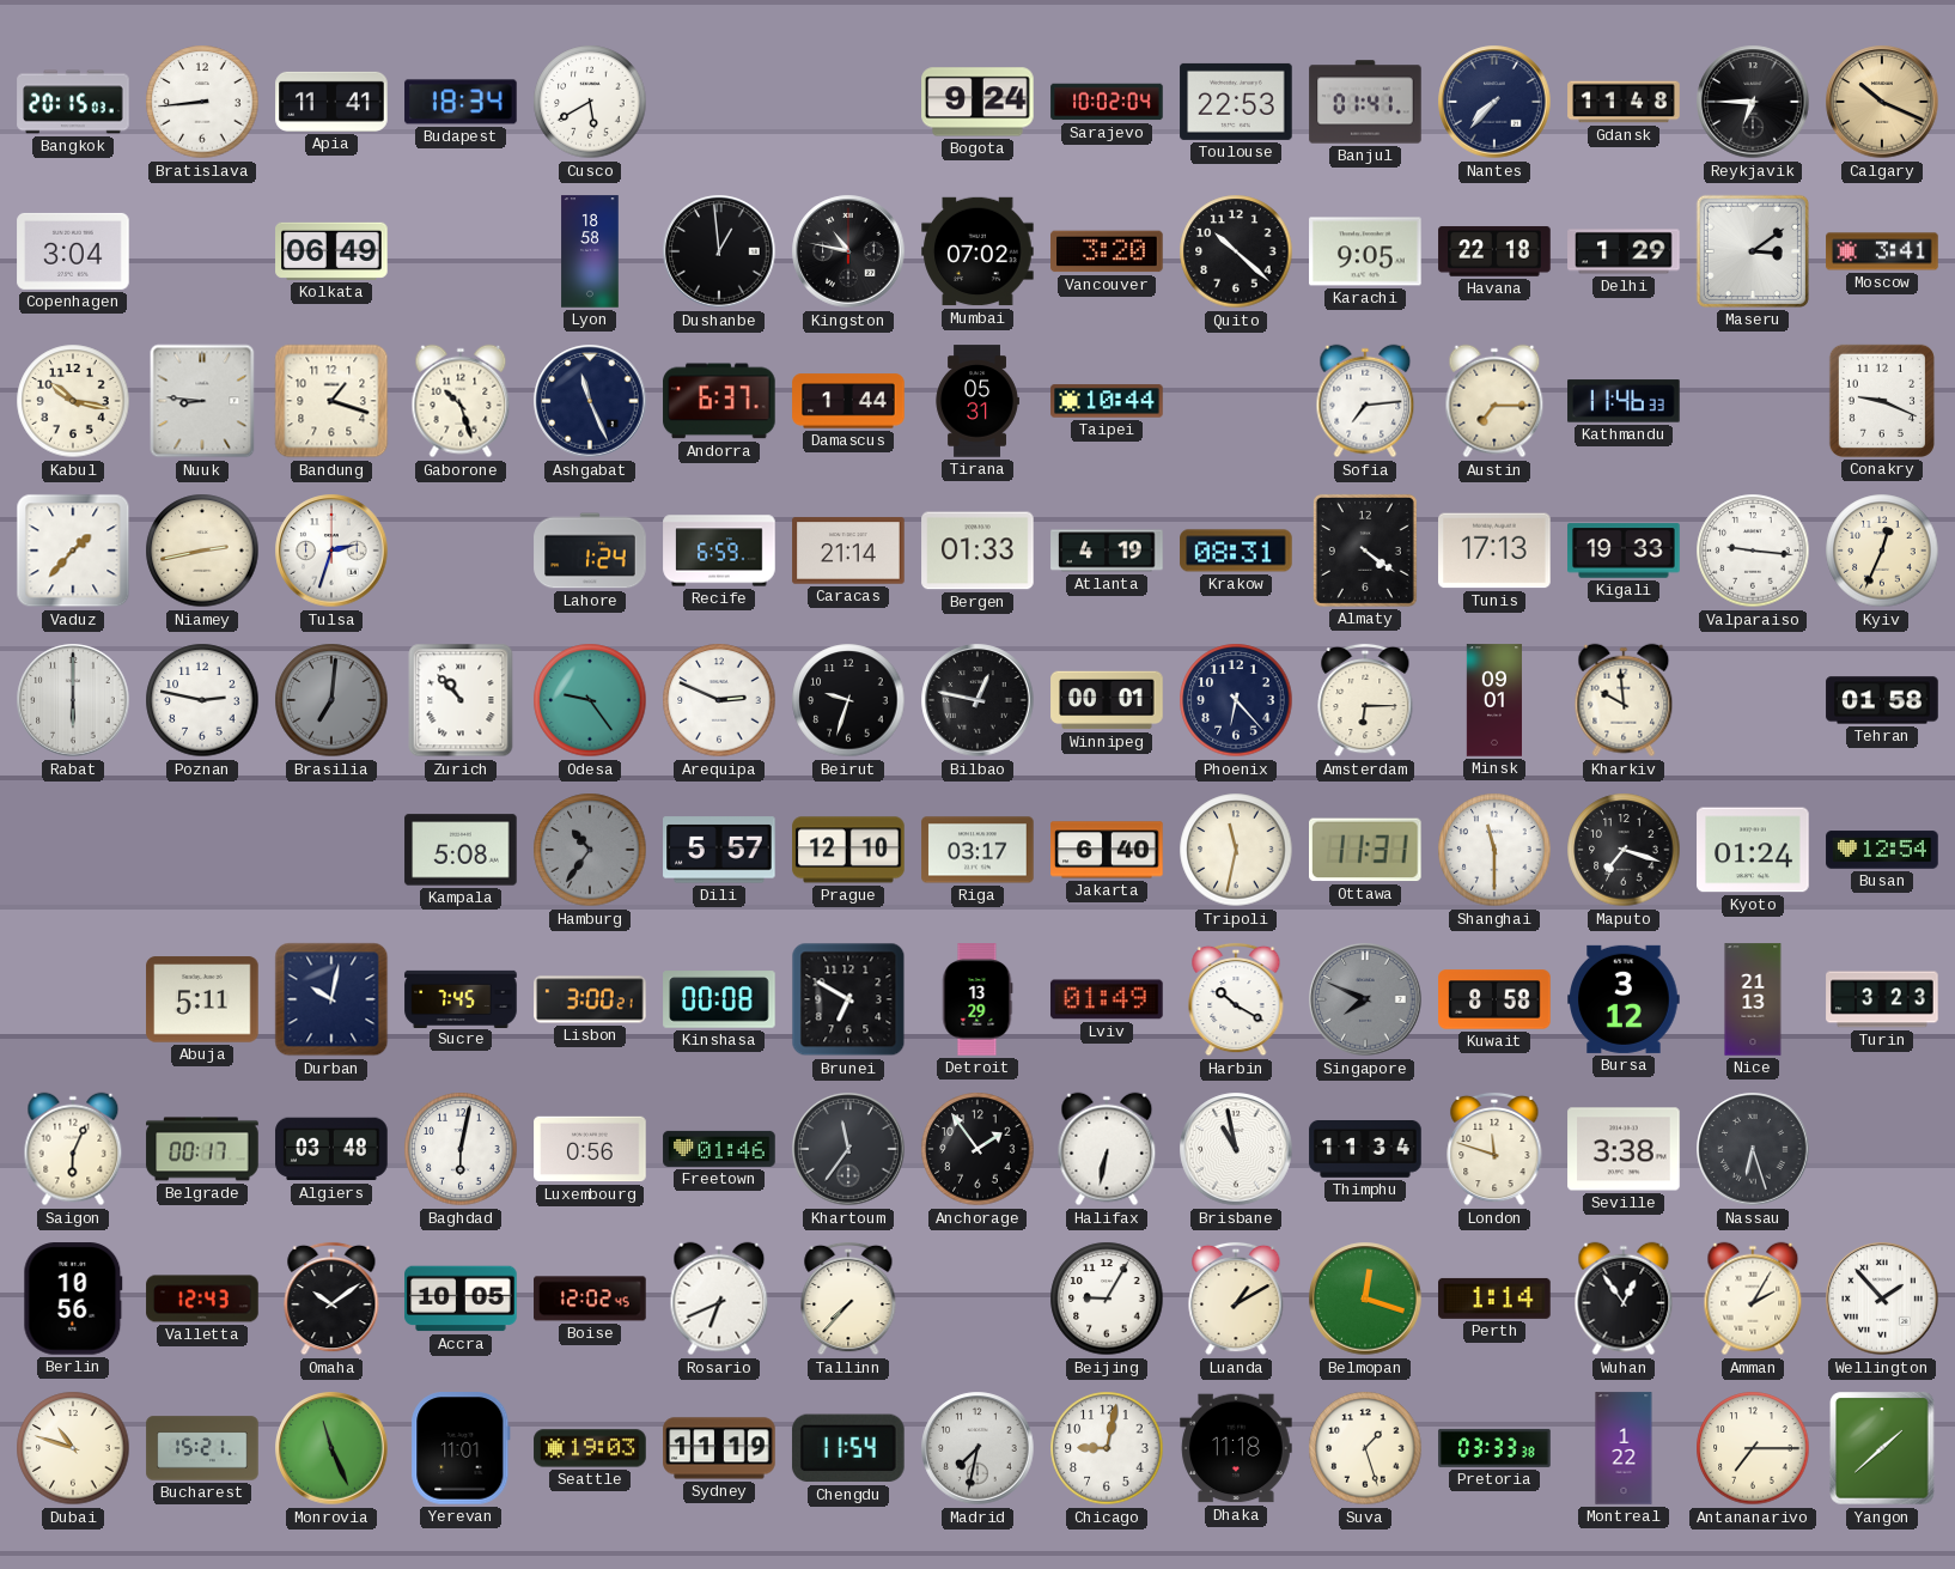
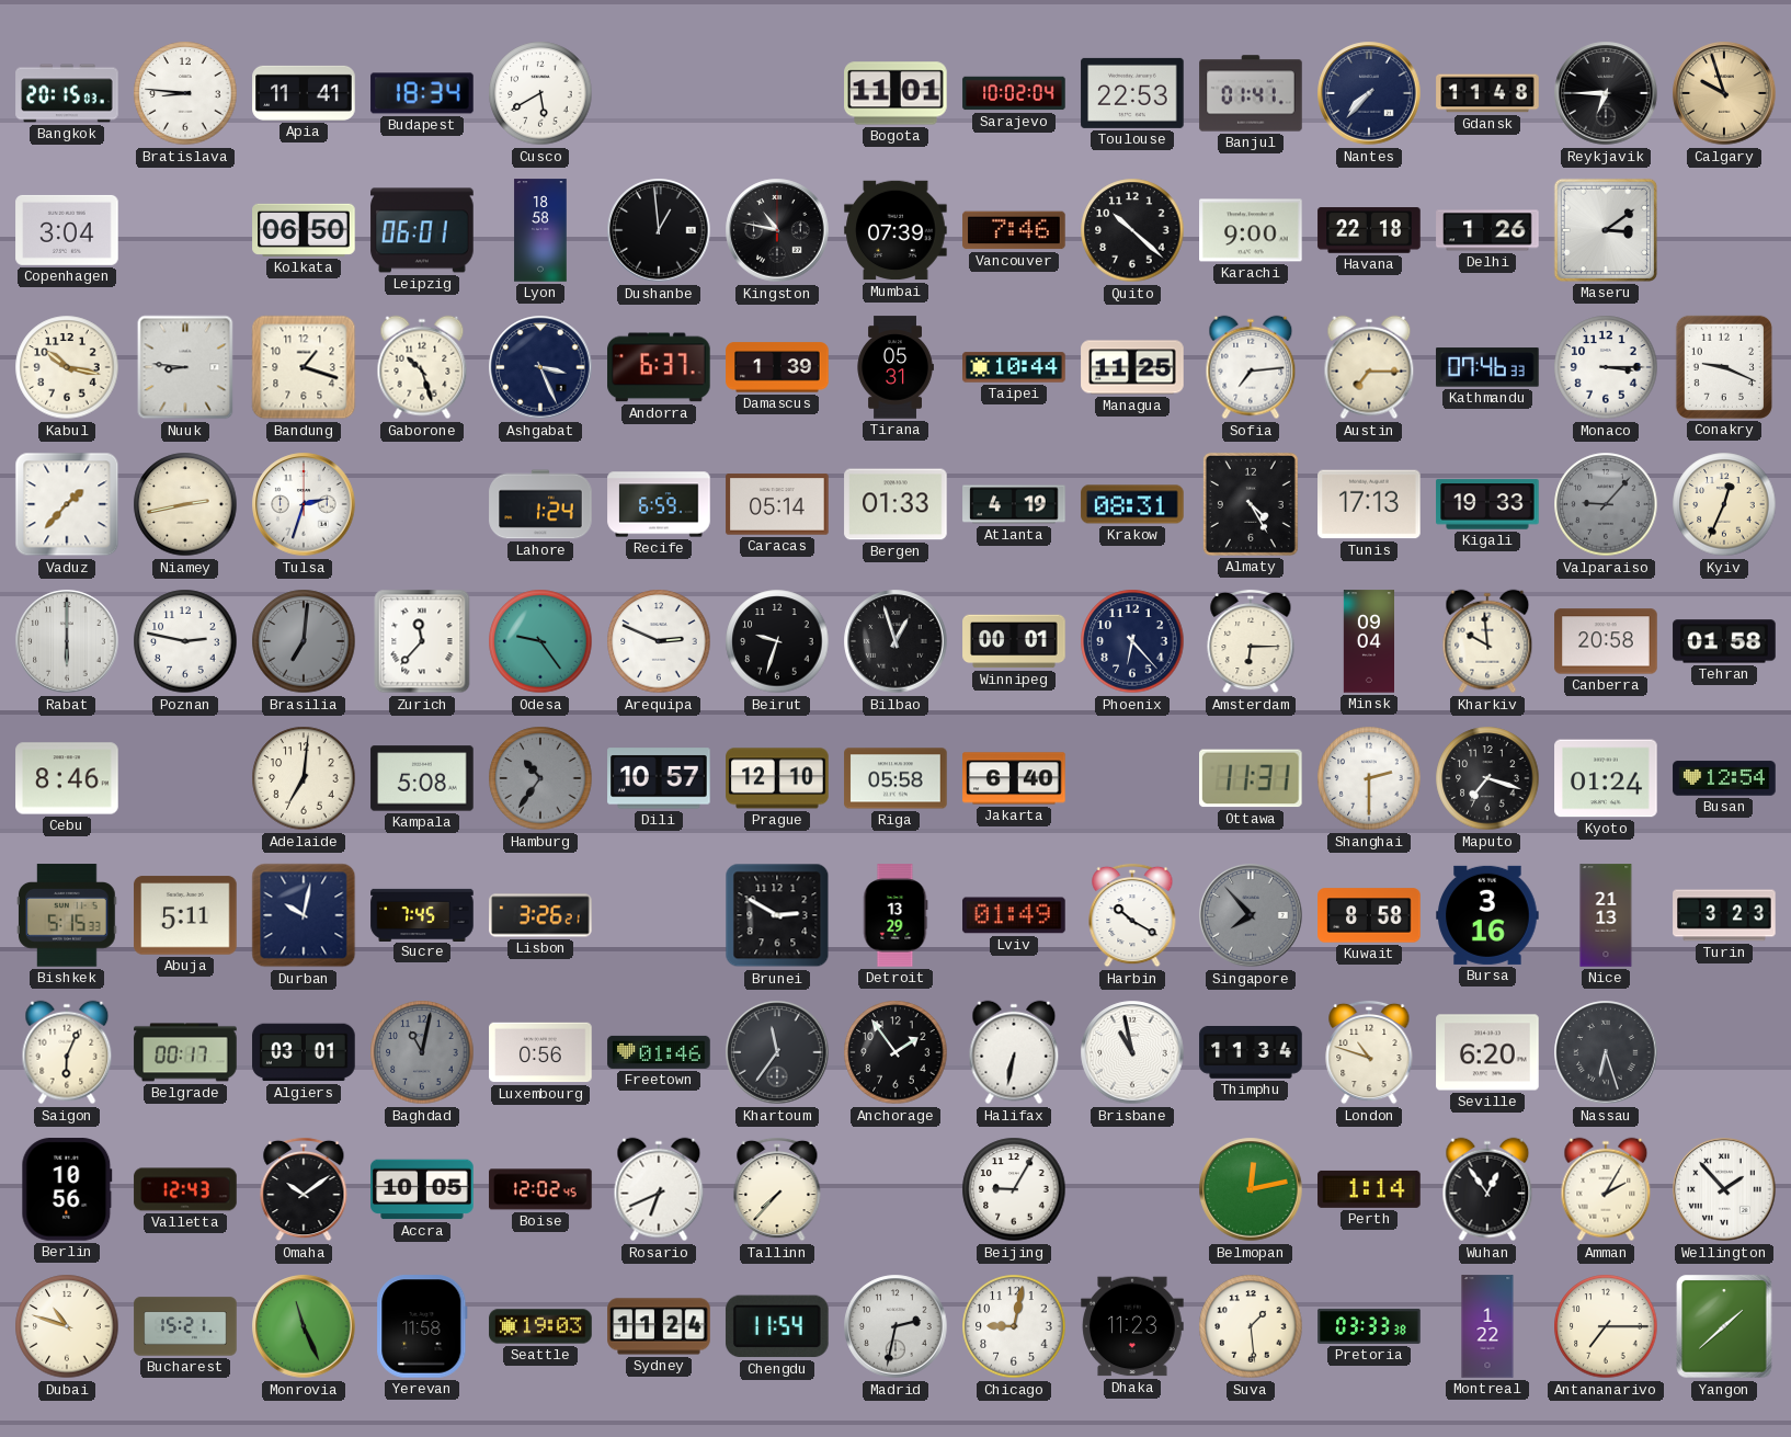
Bratislava: 8:44 -> 8:46
Bogota: 9:24 -> 11:01
Calgary: 10:19 -> 9:57
Kolkata: 06:49 -> 06:50
Leipzig: none -> 06:01
Mumbai: 07:02 -> 07:39
Vancouver: 3:20 -> 7:46
Karachi: 9:05 -> 9:00
Delhi: 1:29 -> 1:26
Moscow: 3:41 -> none
Ashgabat: 11:26 -> 3:26
Damascus: 1:44 -> 1:39
Managua: none -> 11:25
Kathmandu: 11:46 -> 07:46
Monaco: none -> 3:15
Caracas: 21:14 -> 05:14
Almaty: 4:21 -> 4:25
Valparaiso: 9:16 -> 9:07
Valparaiso dial: white -> grey
Zurich: 10:53 -> 11:37
Bilbao: 12:47 -> 12:57
Minsk: 09:01 -> 09:04
Canberra: none -> 20:58
Cebu: none -> 8:46
Adelaide: none -> 7:01
Dili: 5:57 -> 10:57
Riga: 03:17 -> 05:58
Tripoli: 11:32 -> none
Shanghai: 11:30 -> 2:30
Bishkek: none -> 5:15
Lisbon: 3:00 -> 3:26
Kinshasa: 00:08 -> none
Brunei: 6:50 -> 2:50
Singapore: 7:49 -> 7:53
Bursa: 3:12 -> 3:16
Algiers: 03:48 -> 03:01
Baghdad: 6:02 -> 11:02
Baghdad dial: white -> grey
London: 11:48 -> 10:48
Seville: 3:38 -> 6:20
Luanda: 1:10 -> none
Belmopan: 12:18 -> 12:13
Yerevan: 11:01 -> 11:58
Sydney: 11:19 -> 11:24
Madrid: 7:32 -> 2:32
Dhaka: 11:18 -> 11:23
Suva: 1:27 -> 1:29
